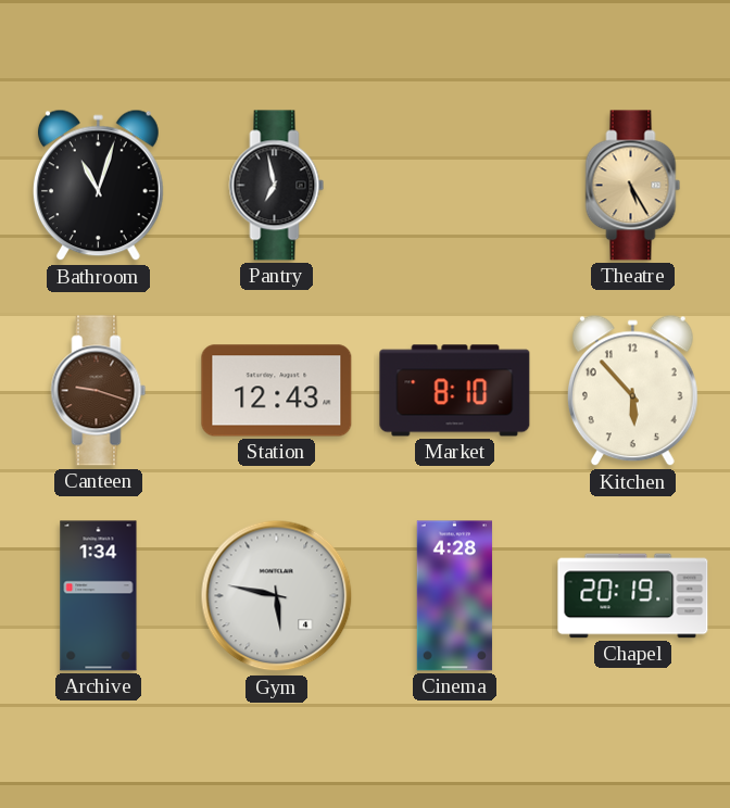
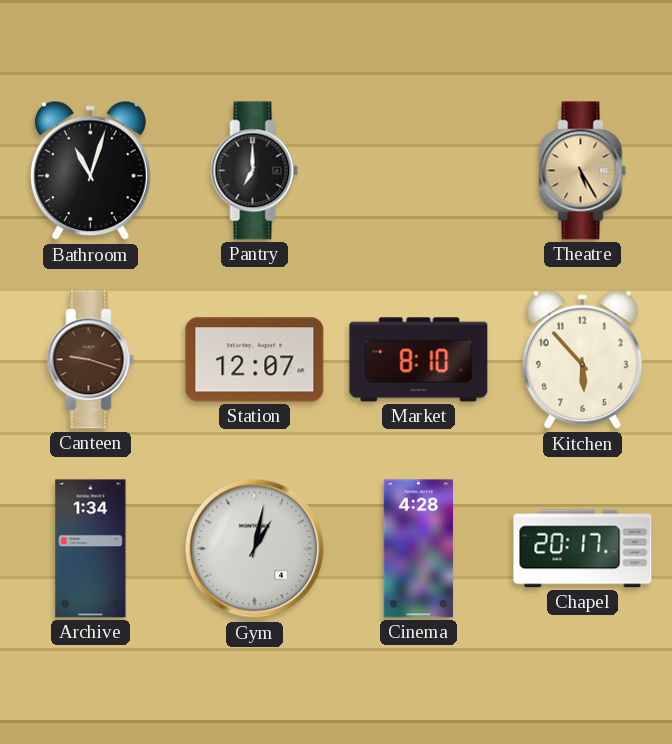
Pantry: 6:58 -> 7:00
Station: 12:43 -> 12:07
Gym: 5:47 -> 1:02
Chapel: 20:19 -> 20:17
